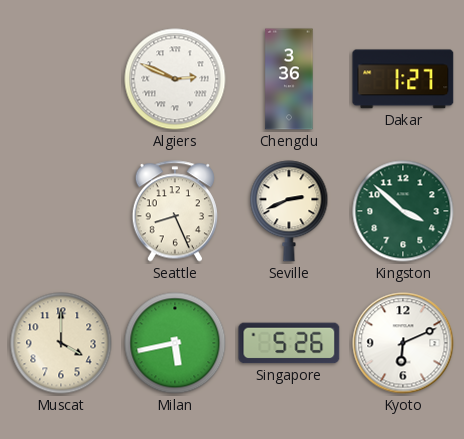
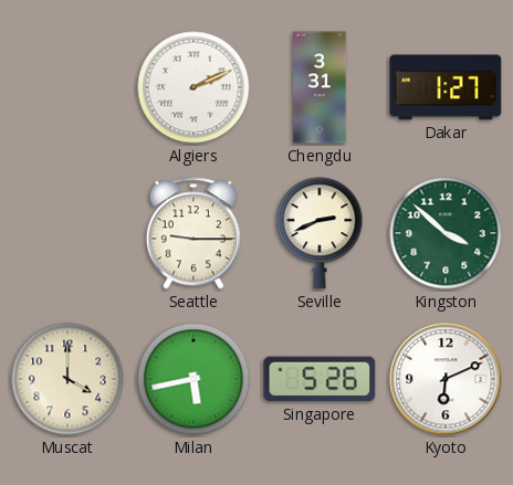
Algiers: 2:49 -> 2:11
Chengdu: 3:36 -> 3:31
Seattle: 8:26 -> 9:15
